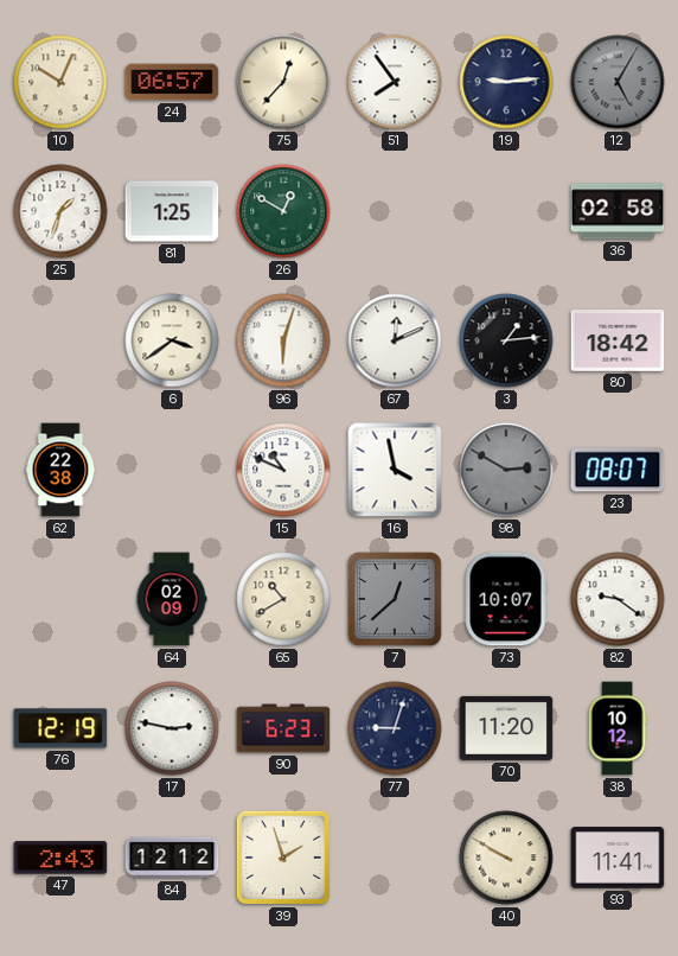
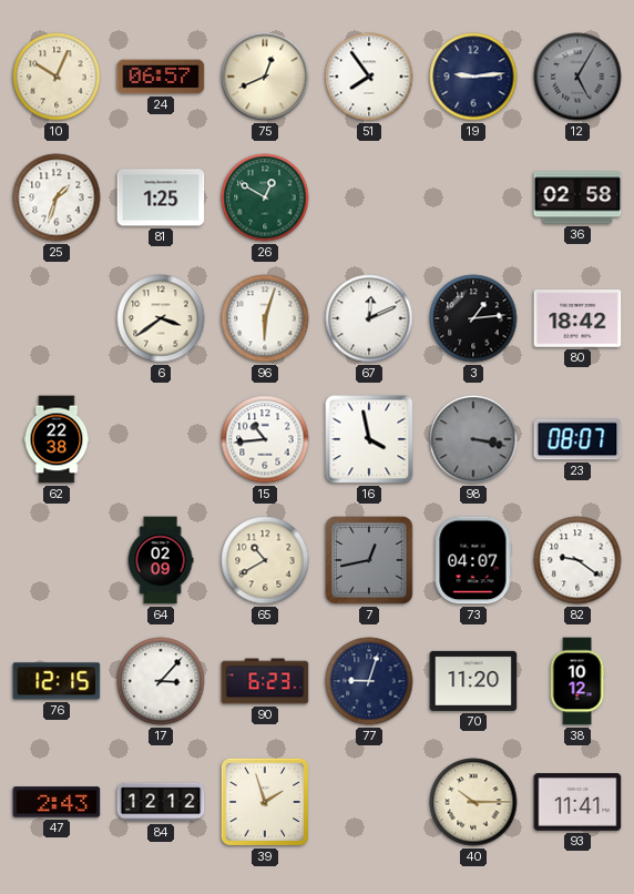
75: 12:37 -> 12:41
15: 10:49 -> 10:44
98: 2:50 -> 3:17
7: 12:38 -> 12:43
73: 10:07 -> 04:07
76: 12:19 -> 12:15
17: 2:47 -> 3:07
40: 9:50 -> 10:15
